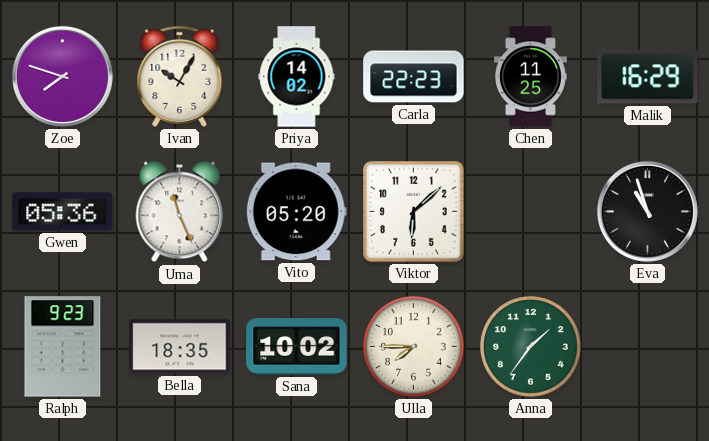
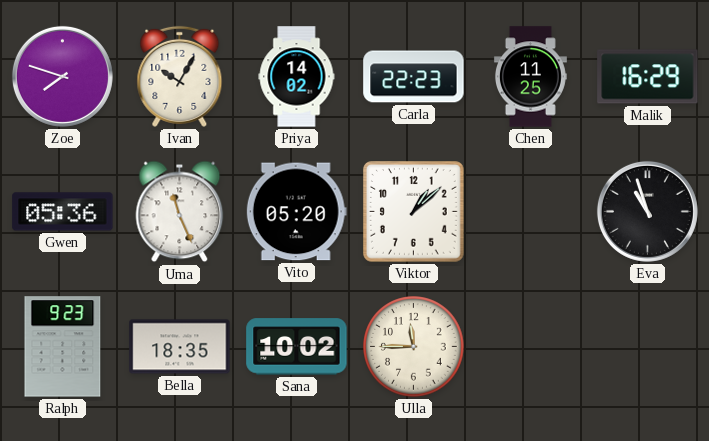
Viktor: 6:08 -> 1:08
Ulla: 7:45 -> 11:45
Anna: 1:36 -> none
